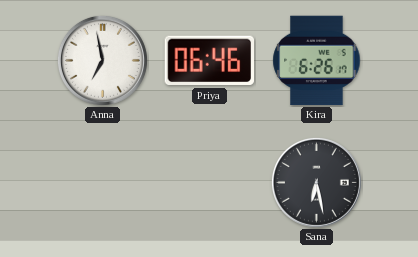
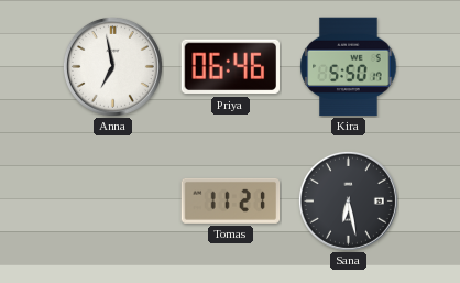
Kira: 6:26 -> 5:50
Tomas: none -> 11:21
